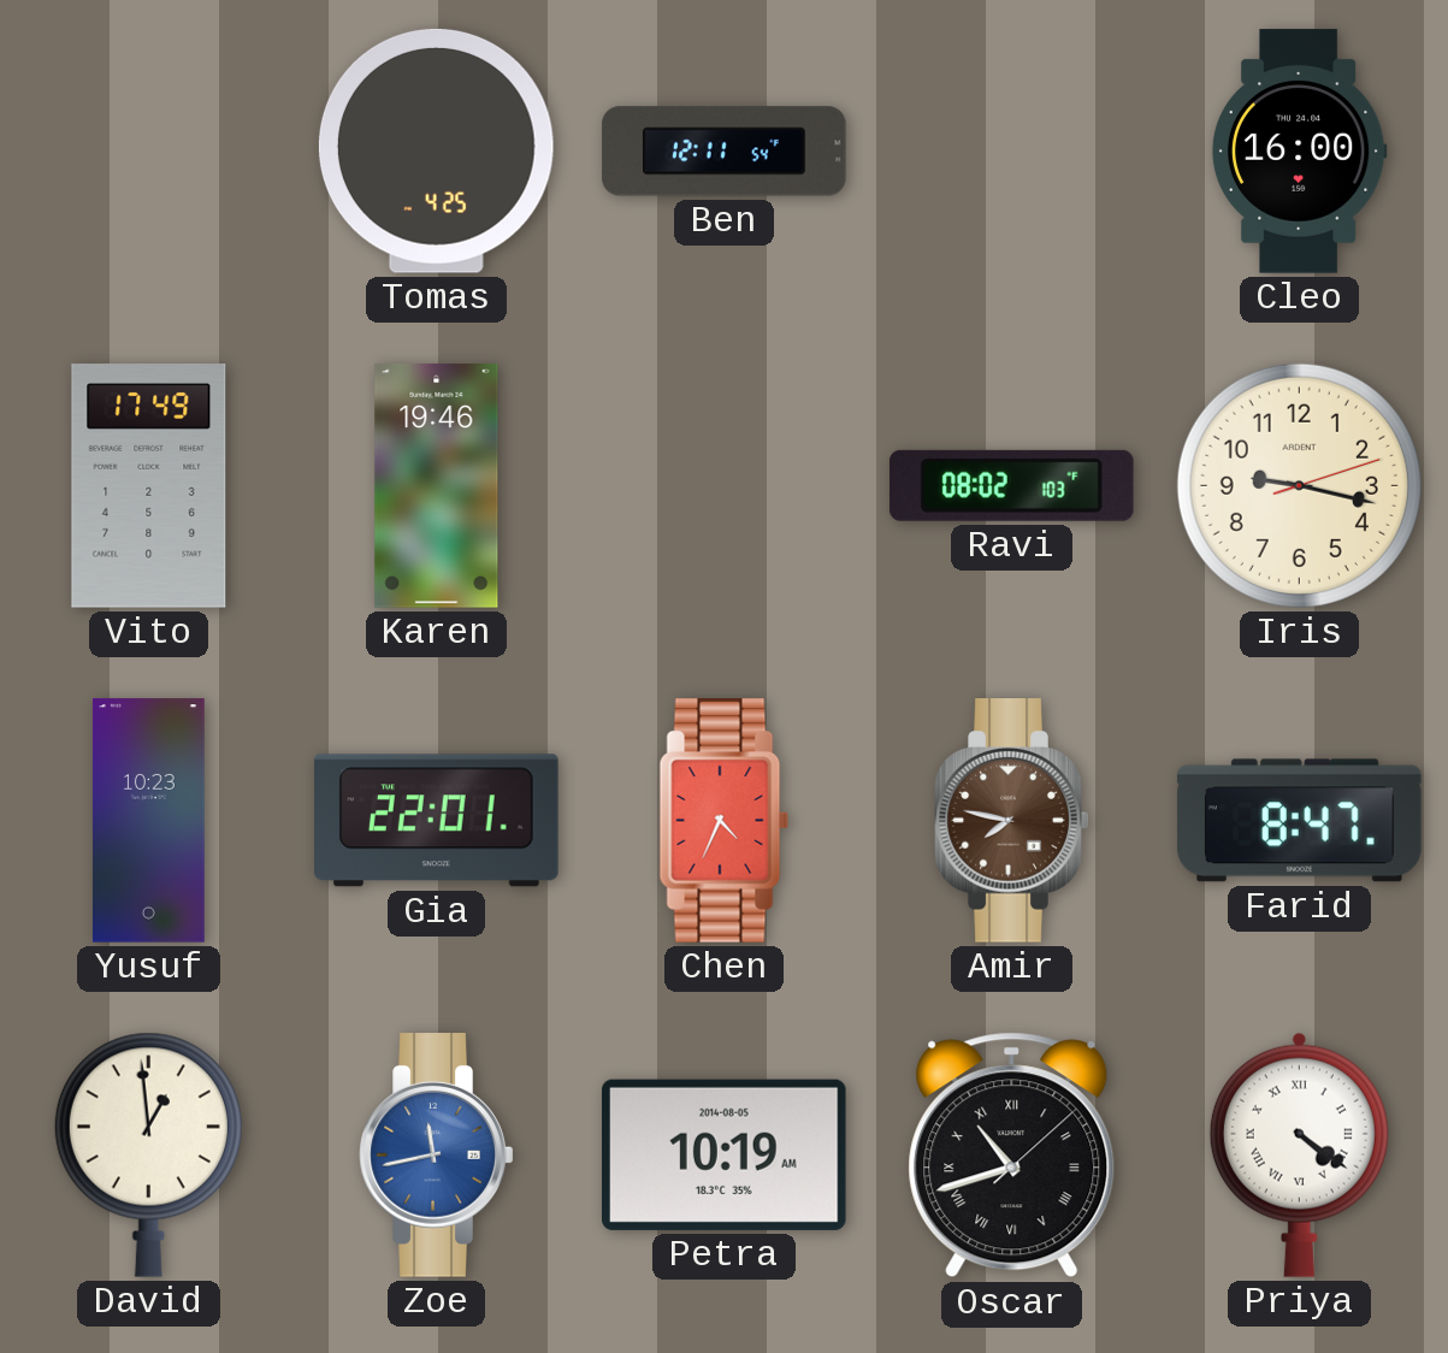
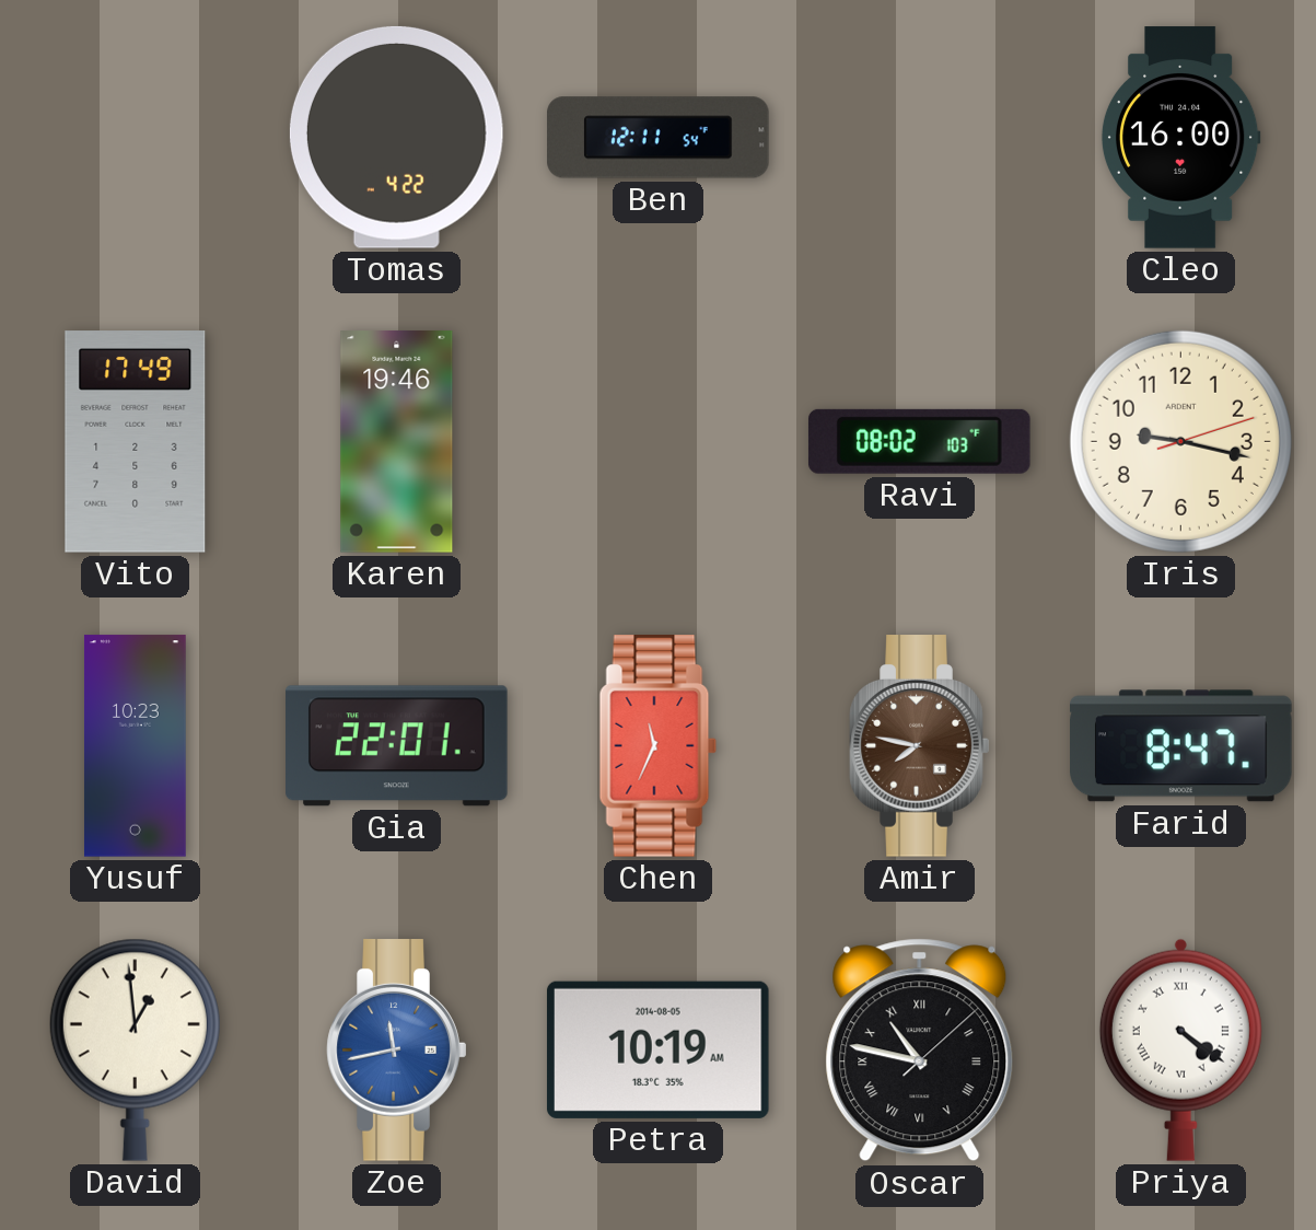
Tomas: 4:25 -> 4:22
Chen: 4:34 -> 11:34
Oscar: 10:42 -> 10:47
